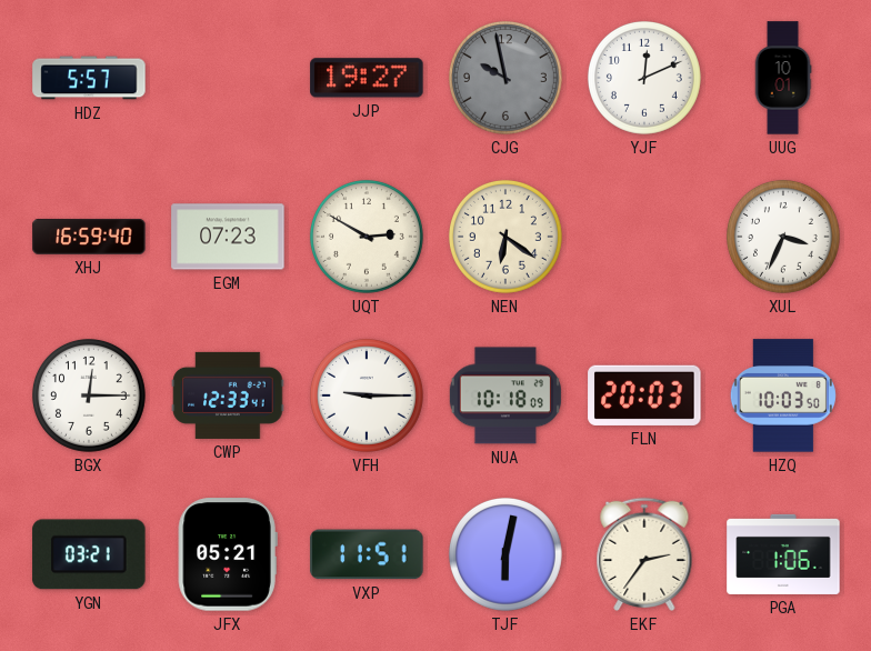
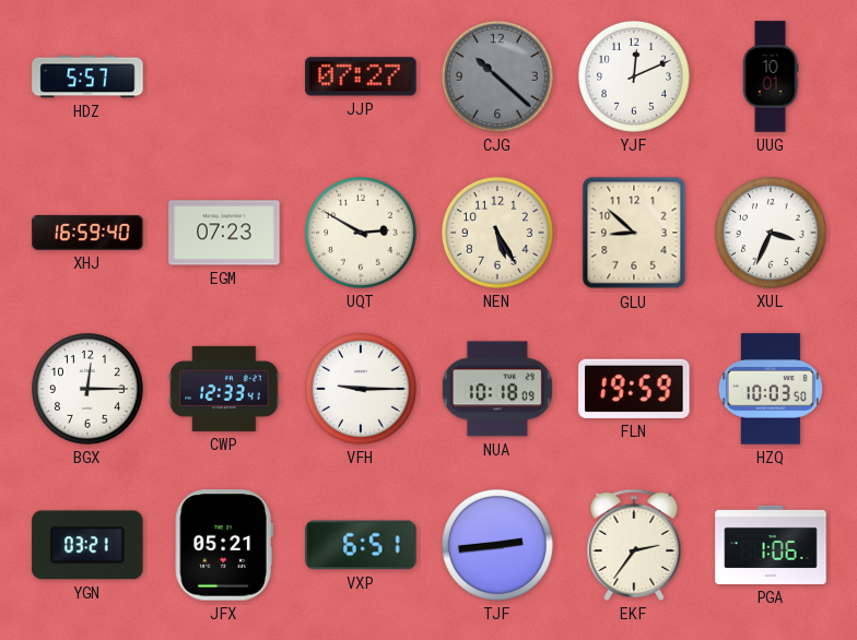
JJP: 19:27 -> 07:27
CJG: 9:58 -> 10:22
NEN: 6:21 -> 5:25
GLU: none -> 8:52
FLN: 20:03 -> 19:59
VXP: 11:51 -> 6:51
TJF: 6:02 -> 2:44
